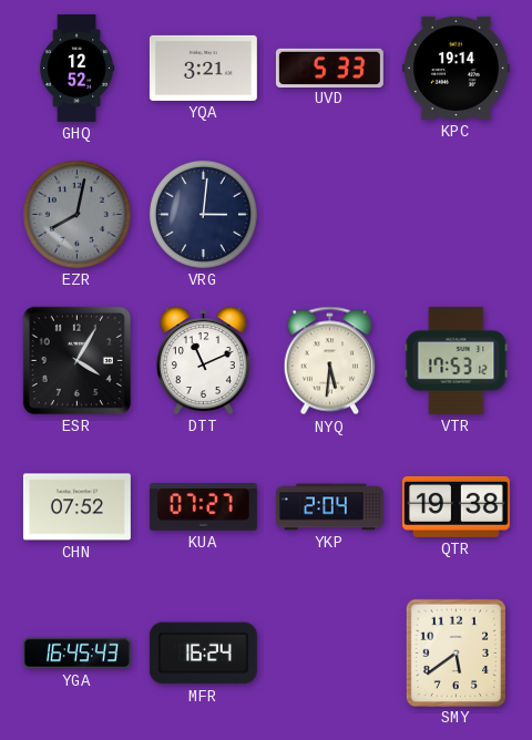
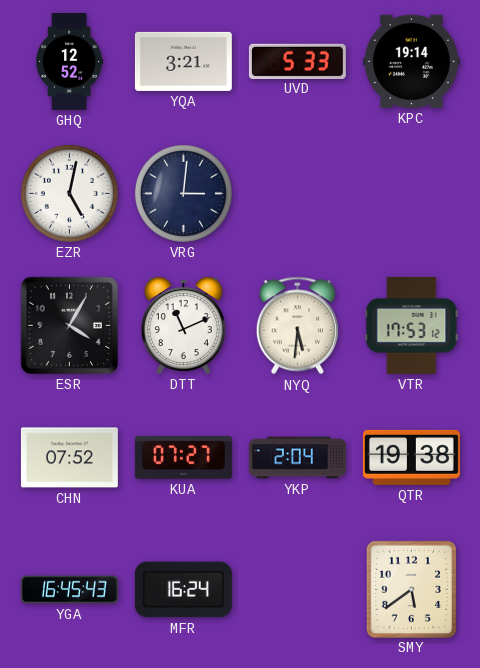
EZR: 8:02 -> 5:02
EZR dial: grey -> white
